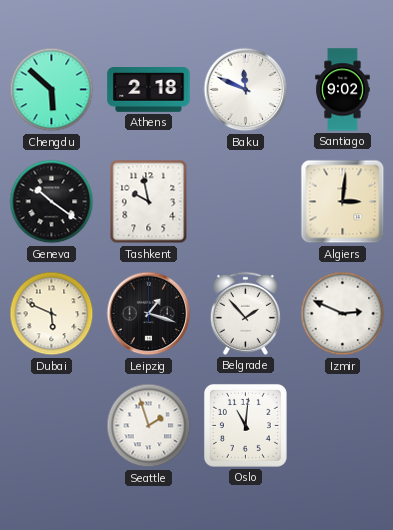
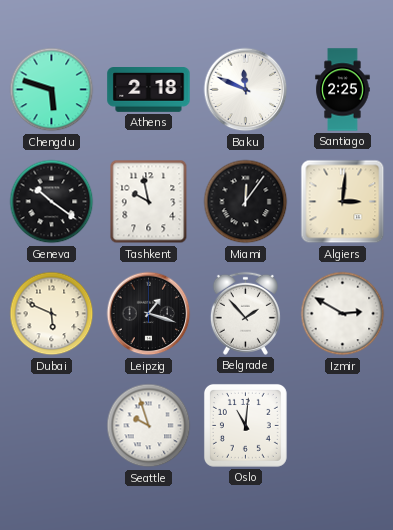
Chengdu: 5:52 -> 5:48
Santiago: 9:02 -> 2:25
Miami: none -> 12:06
Izmir: 2:49 -> 2:50
Seattle: 1:57 -> 9:57
